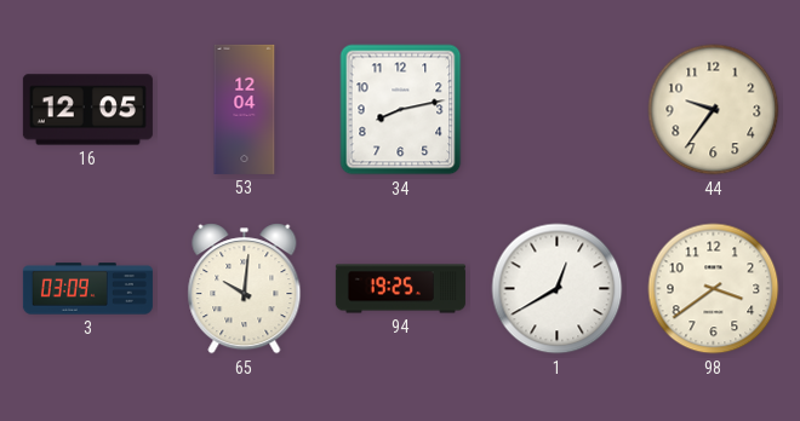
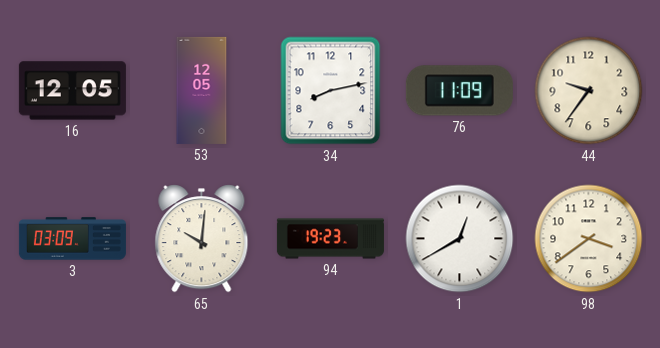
53: 12:04 -> 12:05
76: none -> 11:09
94: 19:25 -> 19:23
